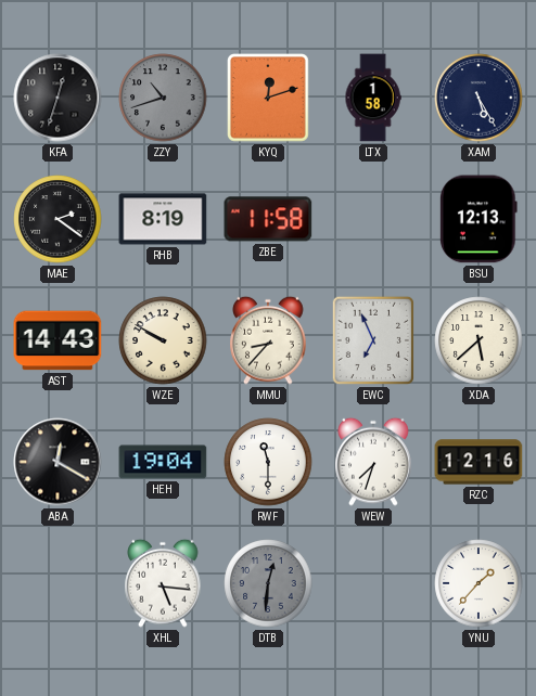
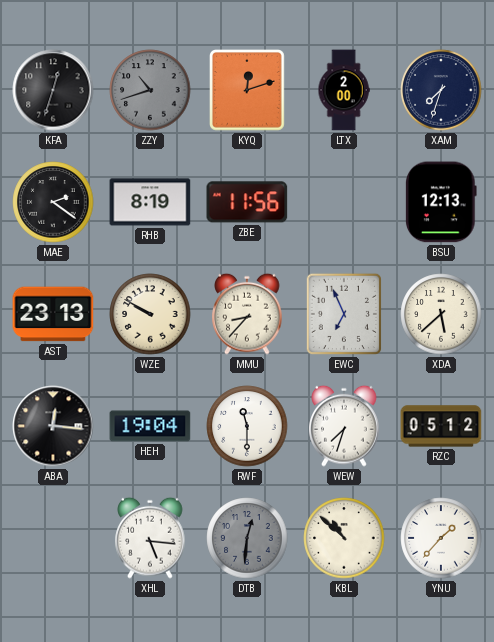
LTX: 1:58 -> 2:00
XAM: 5:25 -> 7:33
ZBE: 11:58 -> 11:56
AST: 14:43 -> 23:13
ABA: 12:20 -> 12:16
RZC: 12:16 -> 05:12
KBL: none -> 10:52
